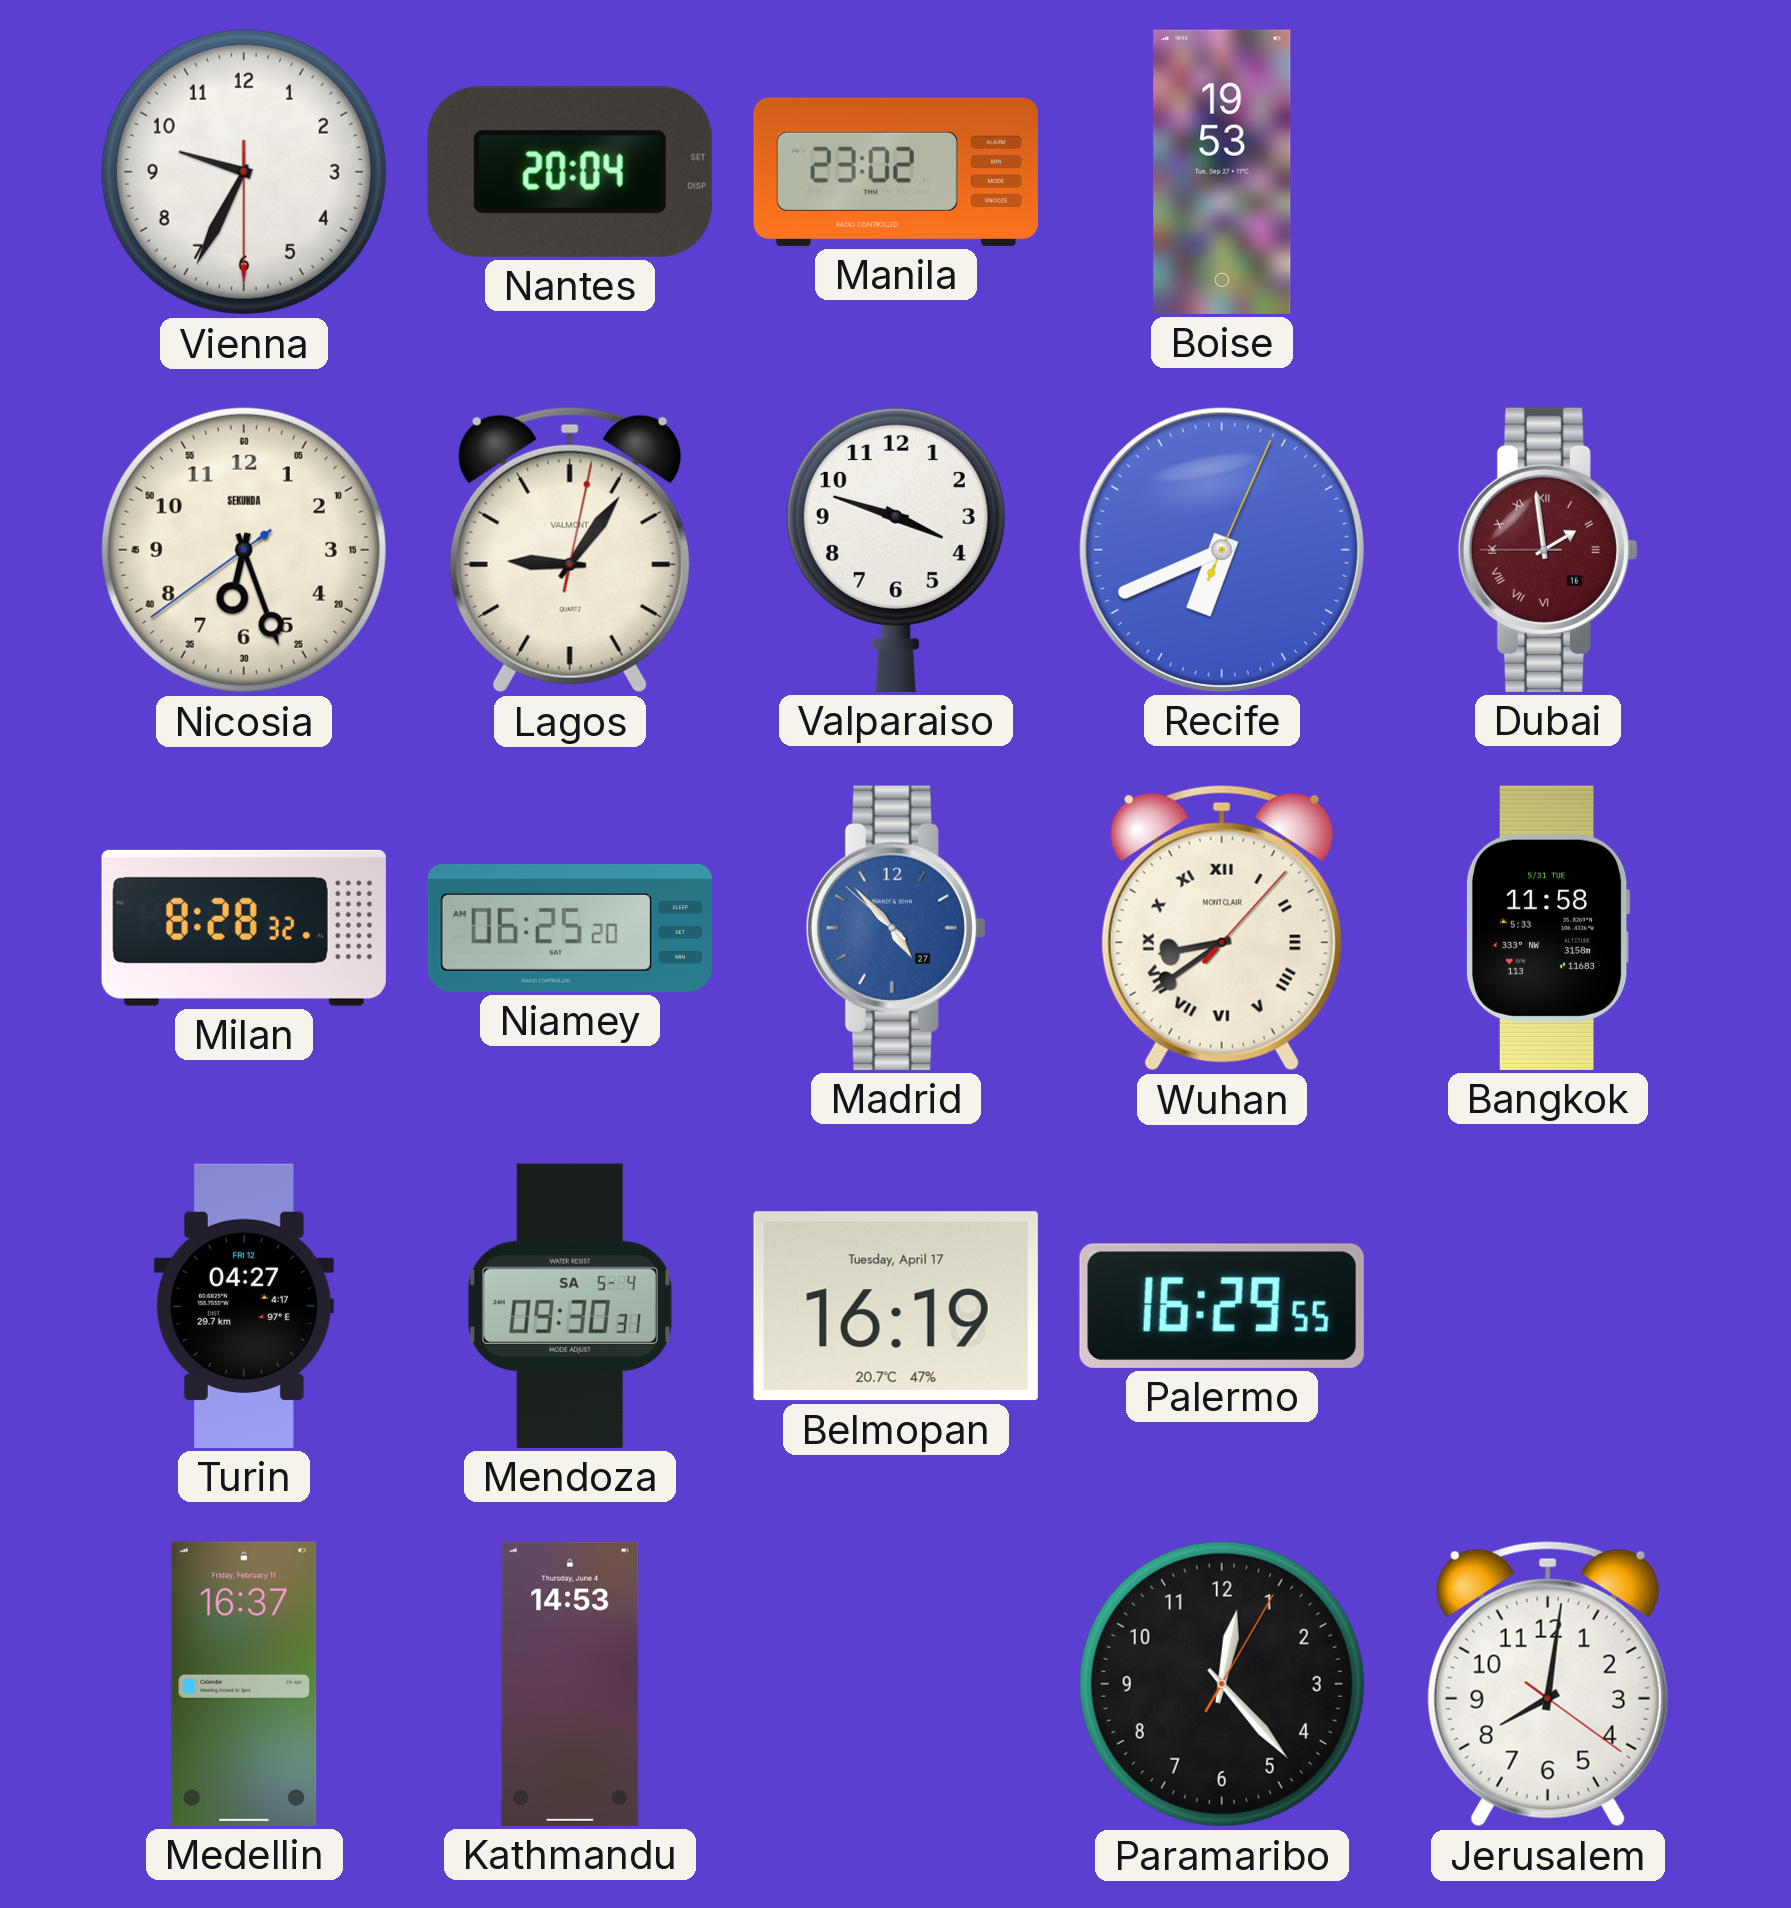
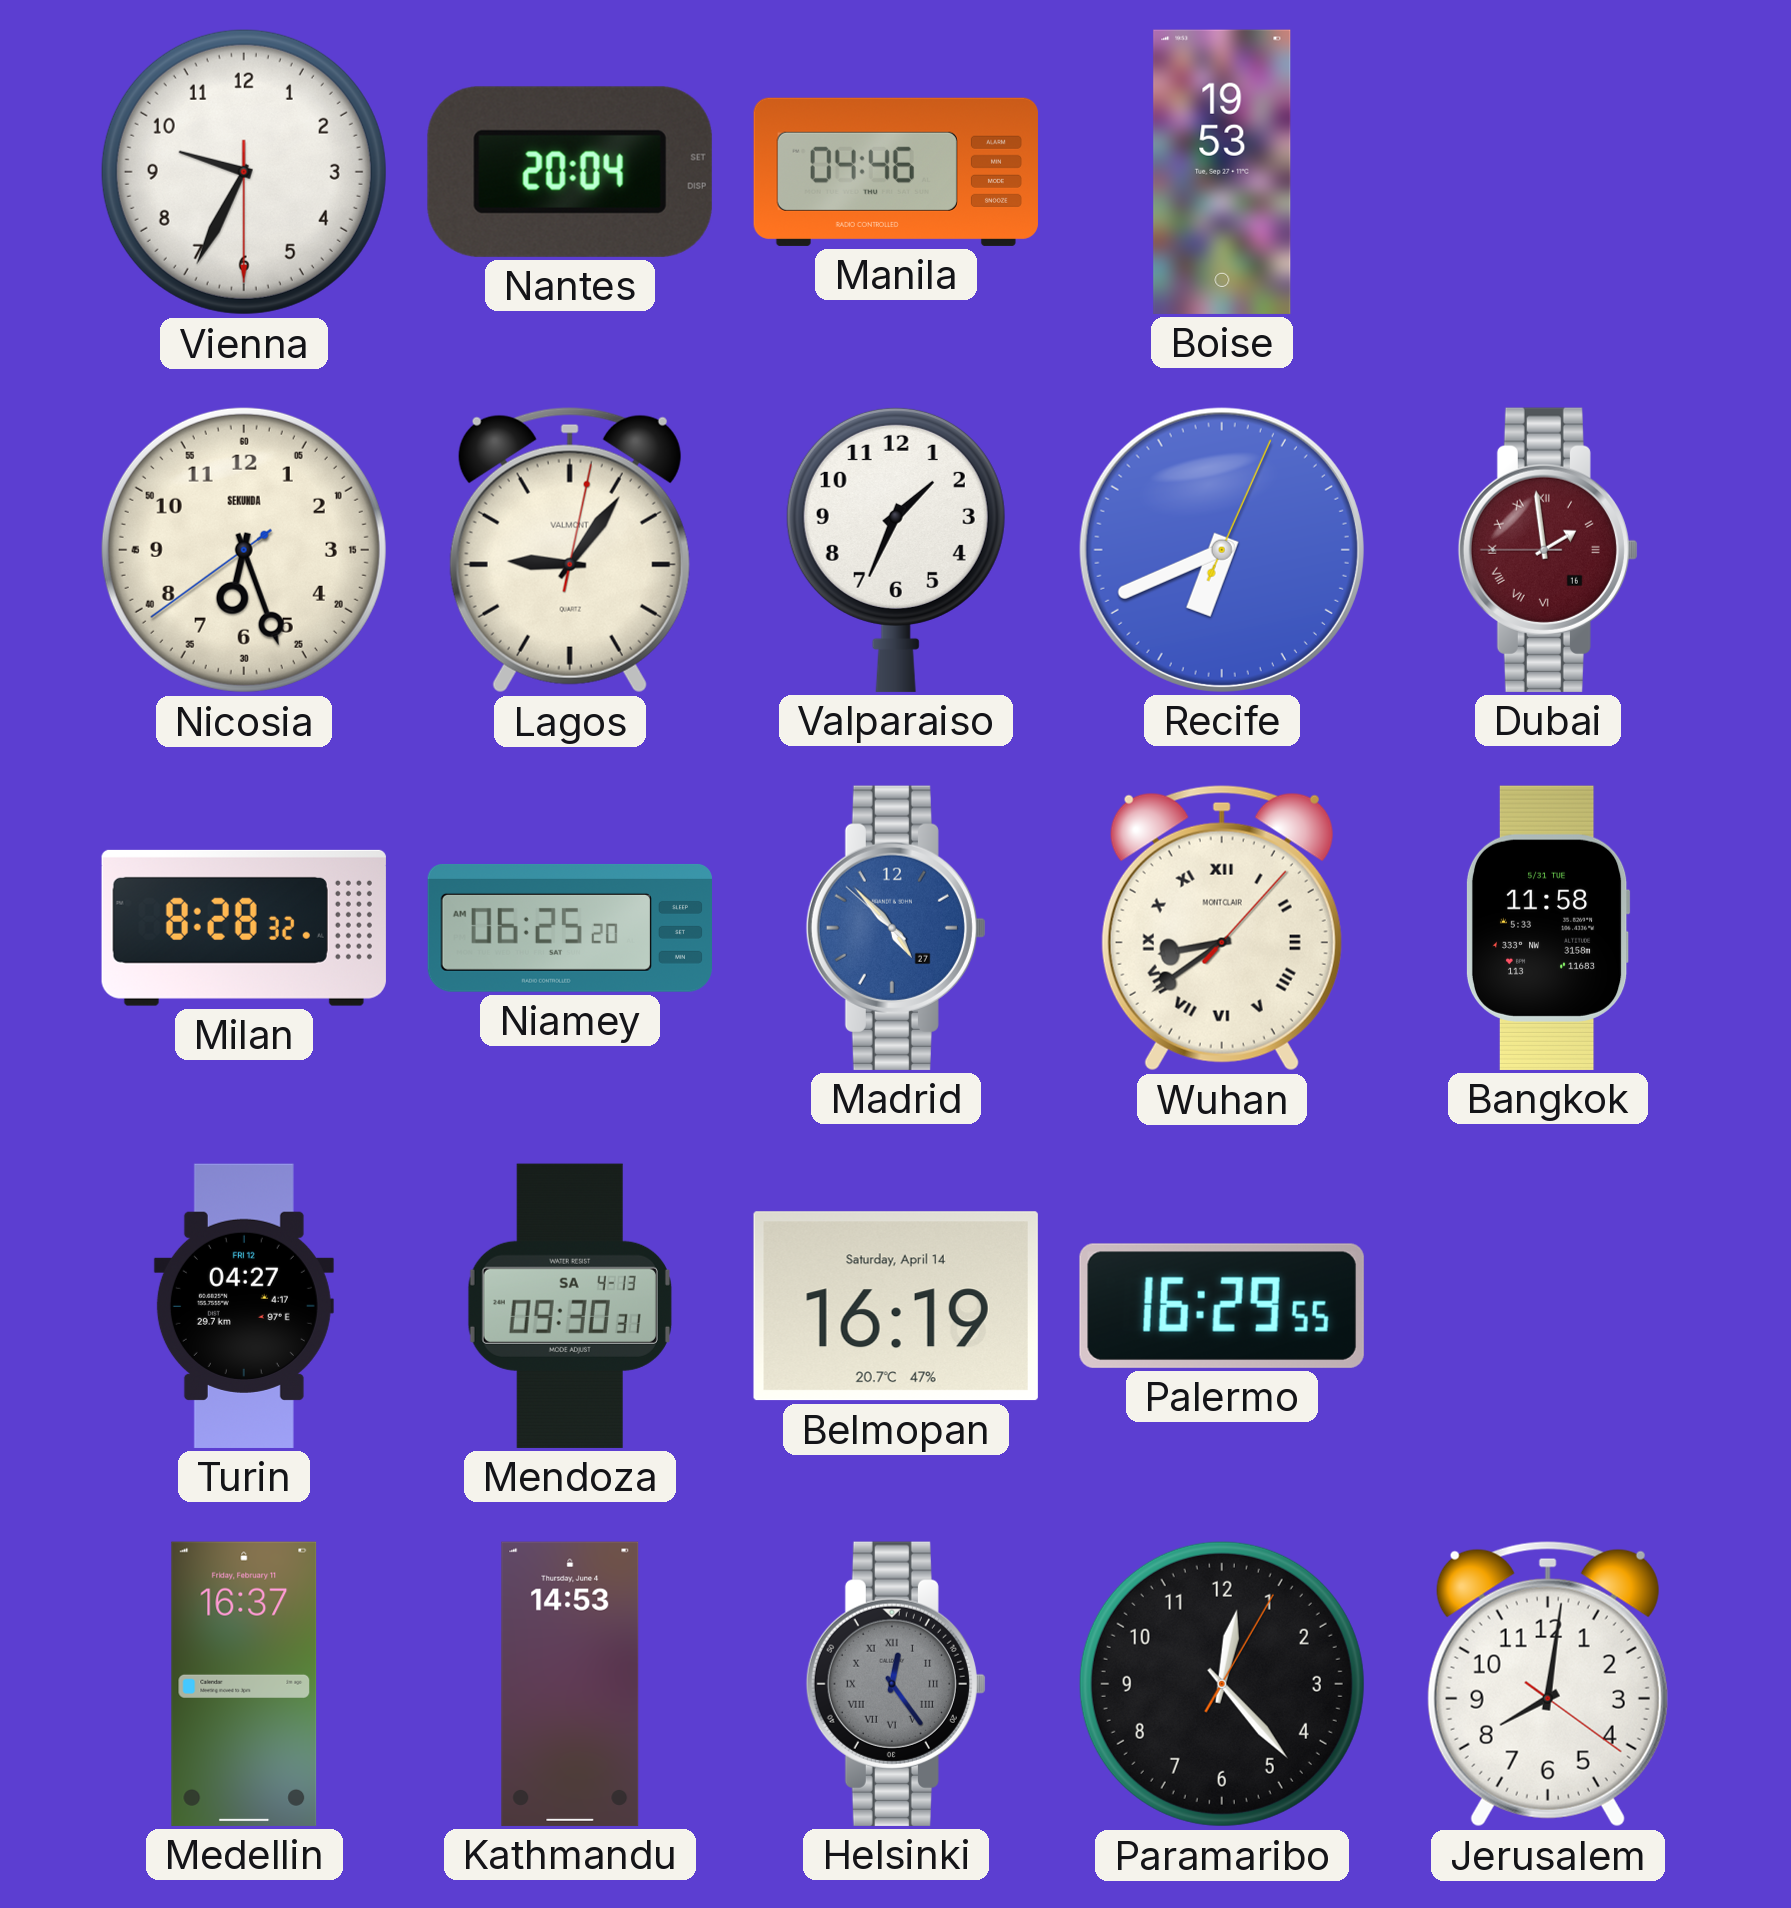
Manila: 23:02 -> 04:46
Valparaiso: 3:48 -> 1:34
Mendoza date: SA 5-4 -> SA 4-13
Belmopan date: Tuesday, April 17 -> Saturday, April 14
Helsinki: none -> 12:24
